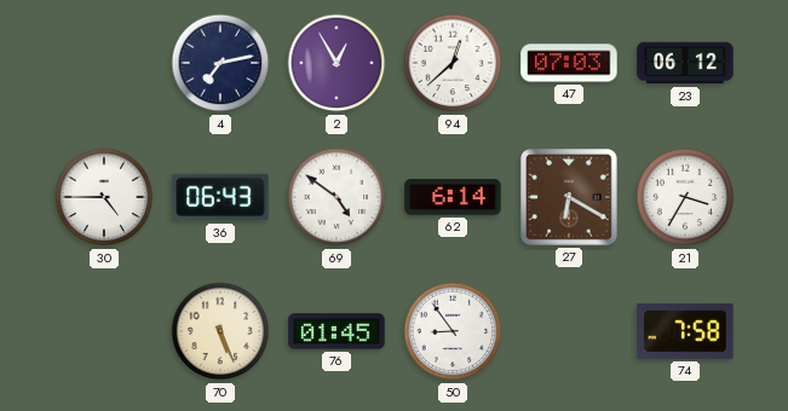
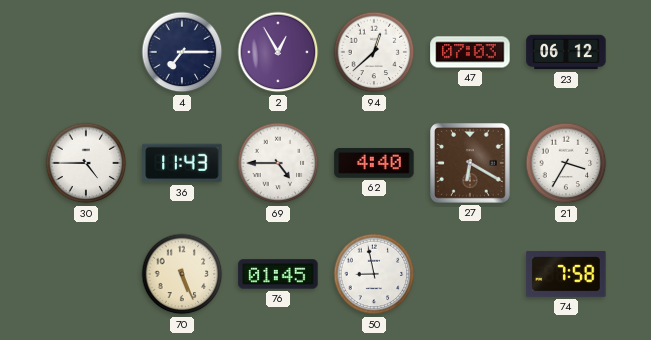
4: 7:13 -> 7:15
36: 06:43 -> 11:43
69: 4:51 -> 4:45
62: 6:14 -> 4:40
50: 8:54 -> 8:58
